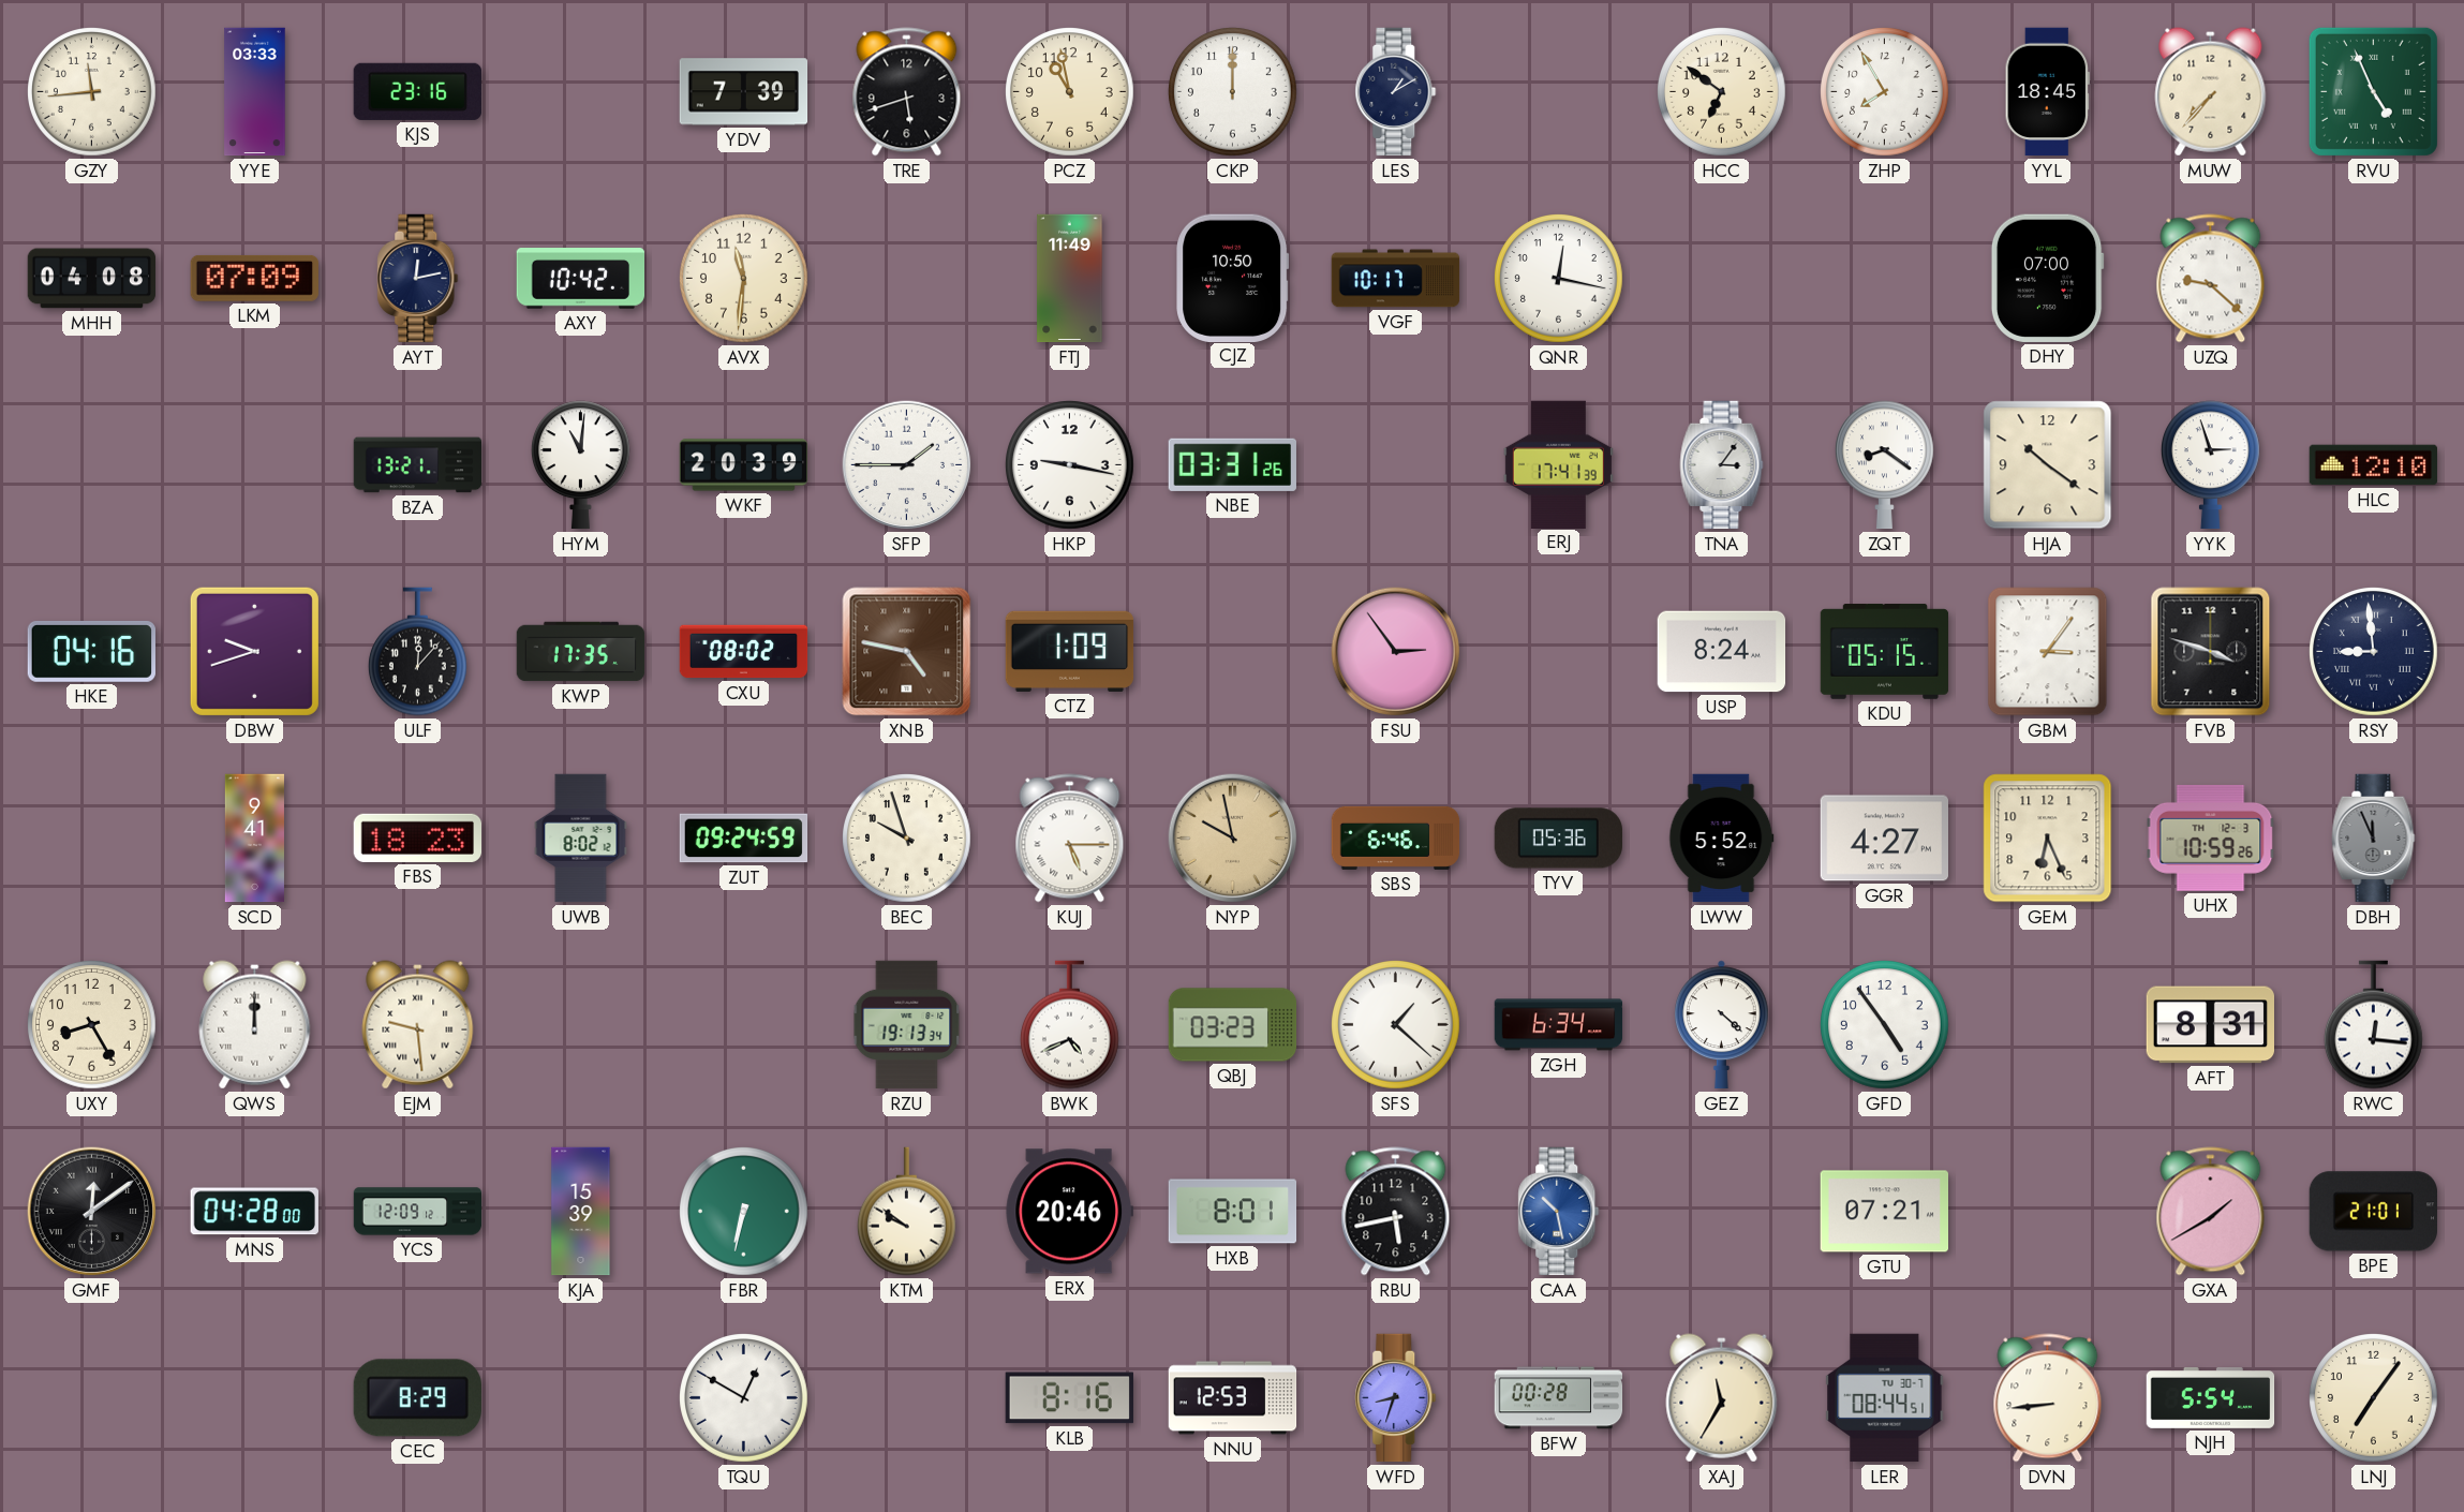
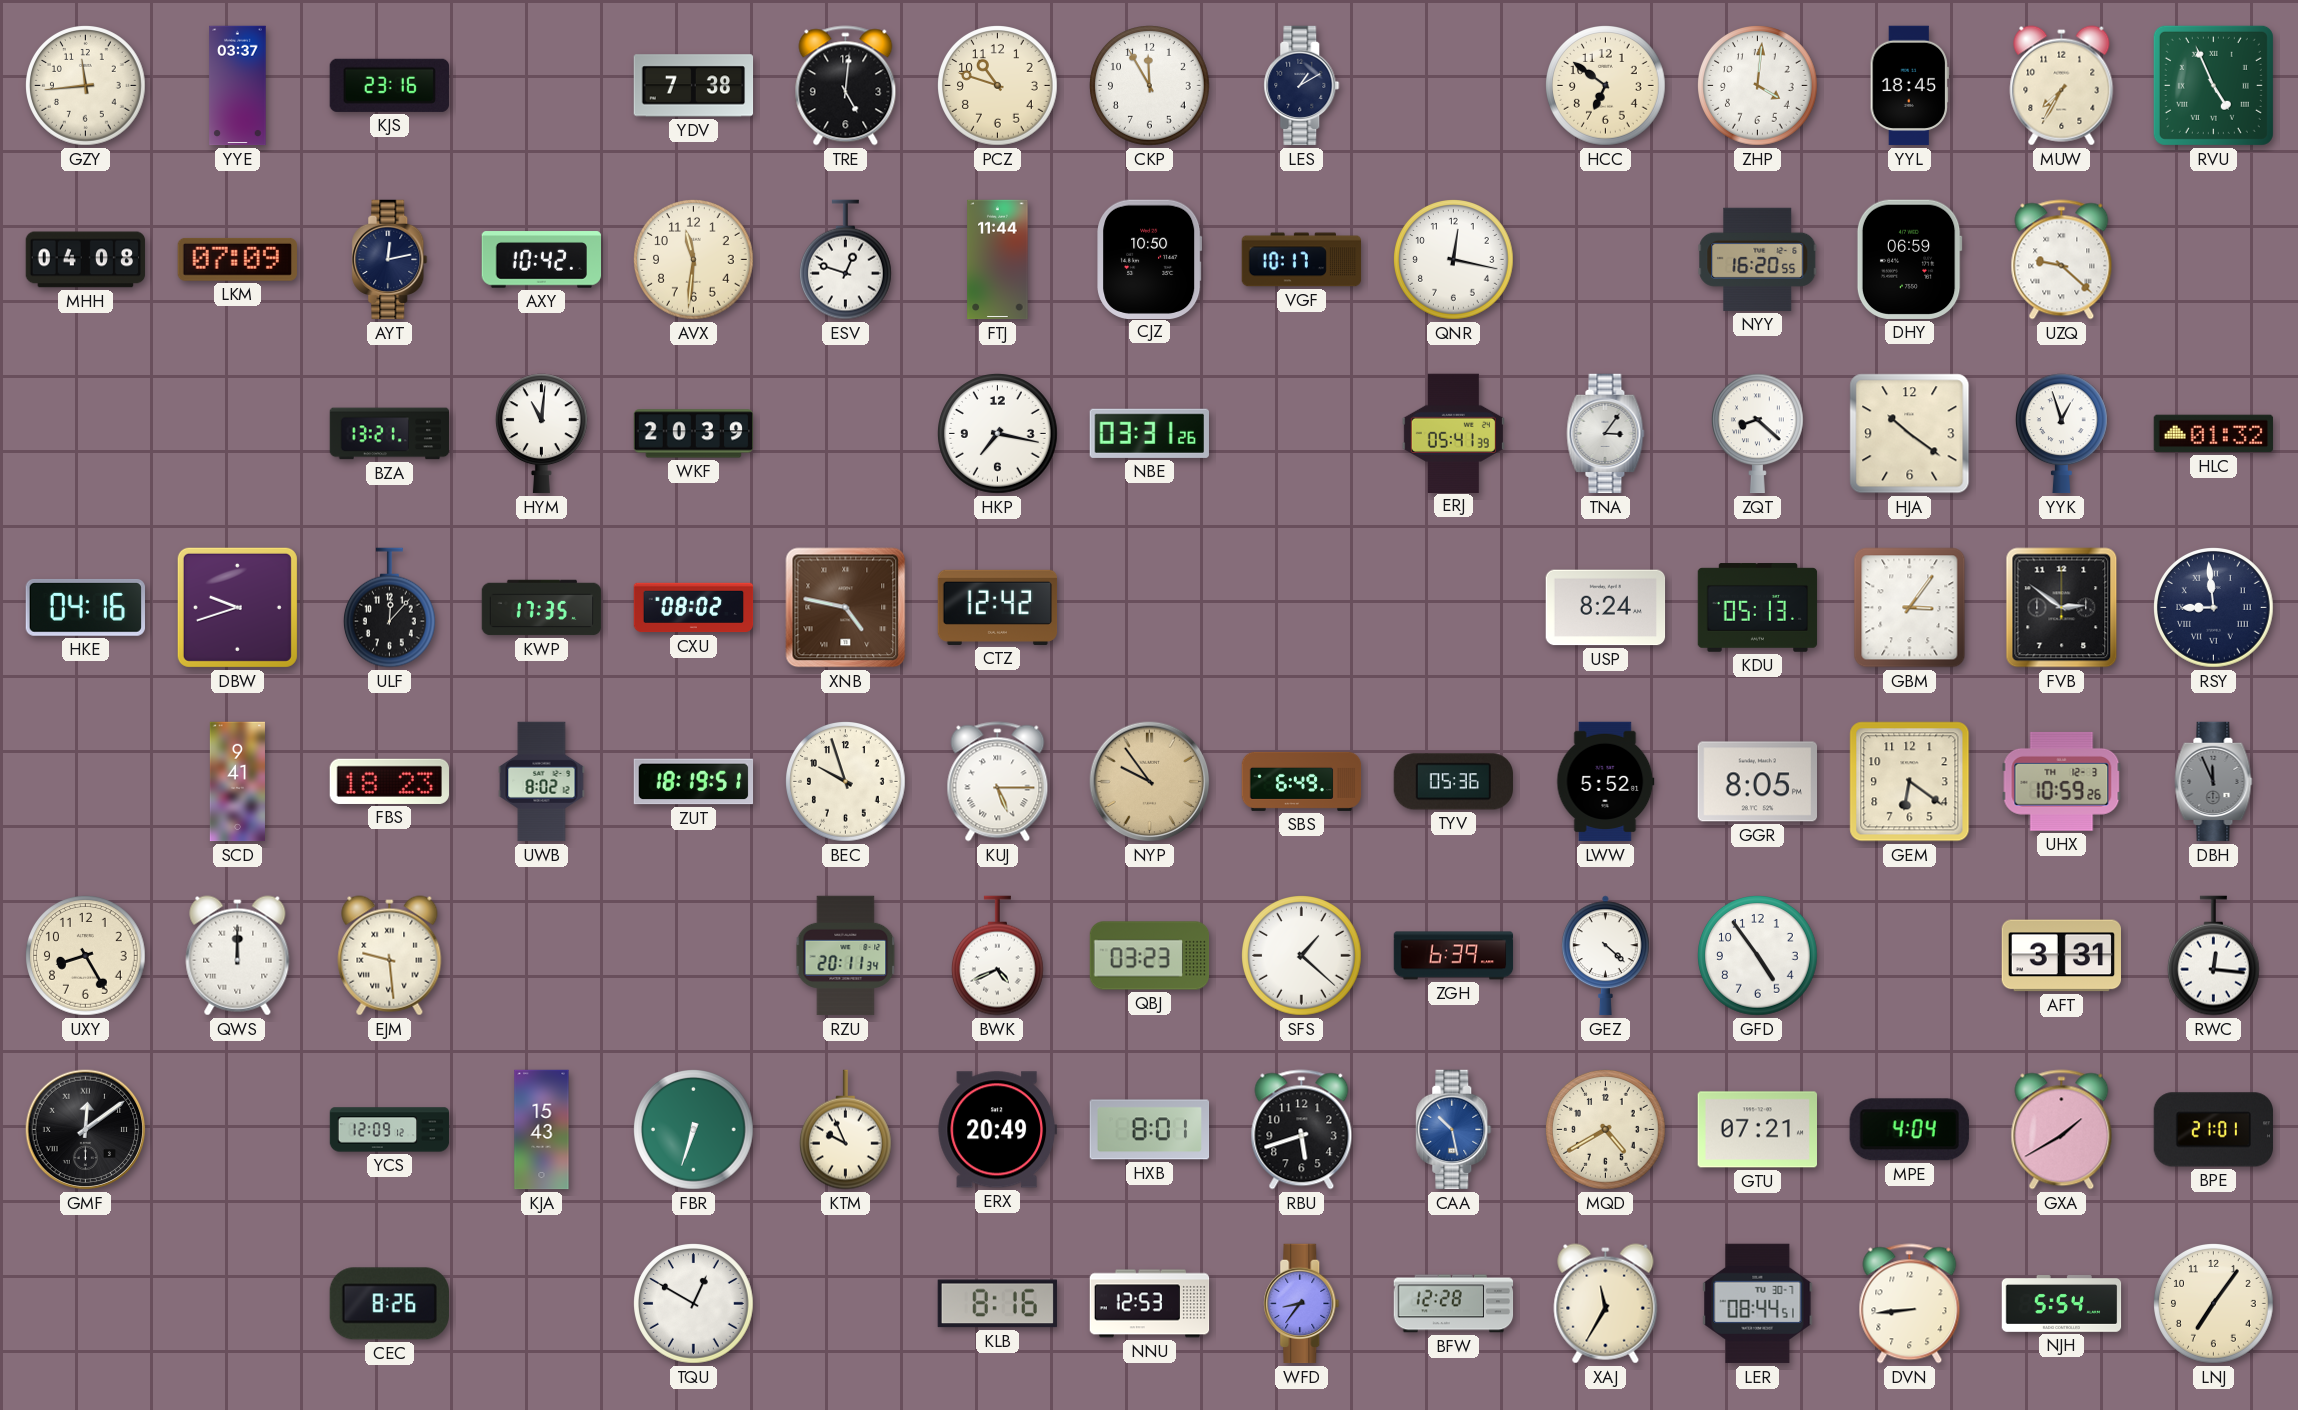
YYE: 03:33 -> 03:37
YDV: 7:39 -> 7:38
TRE: 5:42 -> 5:01
PCZ: 10:58 -> 10:48
CKP: 12:00 -> 11:55
ZHP: 7:55 -> 4:01
MUW: 7:37 -> 7:35
ESV: none -> 12:48
FTJ: 11:49 -> 11:44
NYY: none -> 16:20
DHY: 07:00 -> 06:59
SFP: 1:45 -> none
HKP: 9:17 -> 7:17
ERJ: 17:41 -> 05:41
ZQT: 8:21 -> 8:22
YYK: 2:57 -> 12:57
HLC: 12:10 -> 01:32
CTZ: 1:09 -> 12:42
FSU: 2:54 -> none
KDU: 05:15 -> 05:13
FVB: 3:48 -> 2:51
ZUT: 09:24 -> 18:19
NYP: 9:58 -> 9:54
SBS: 6:46 -> 6:49
GGR: 4:27 -> 8:05
GEM: 6:26 -> 6:21
RZU: 19:13 -> 20:11
ZGH: 6:34 -> 6:39
AFT: 8:31 -> 3:31
MNS: 04:28 -> none
KJA: 15:39 -> 15:43
FBR: 6:32 -> 6:33
KTM: 9:51 -> 9:56
ERX: 20:46 -> 20:49
RBU: 5:43 -> 5:42
MQD: none -> 4:40
MPE: none -> 4:04
CEC: 8:29 -> 8:26
WFD: 8:33 -> 8:36
BFW: 00:28 -> 12:28
